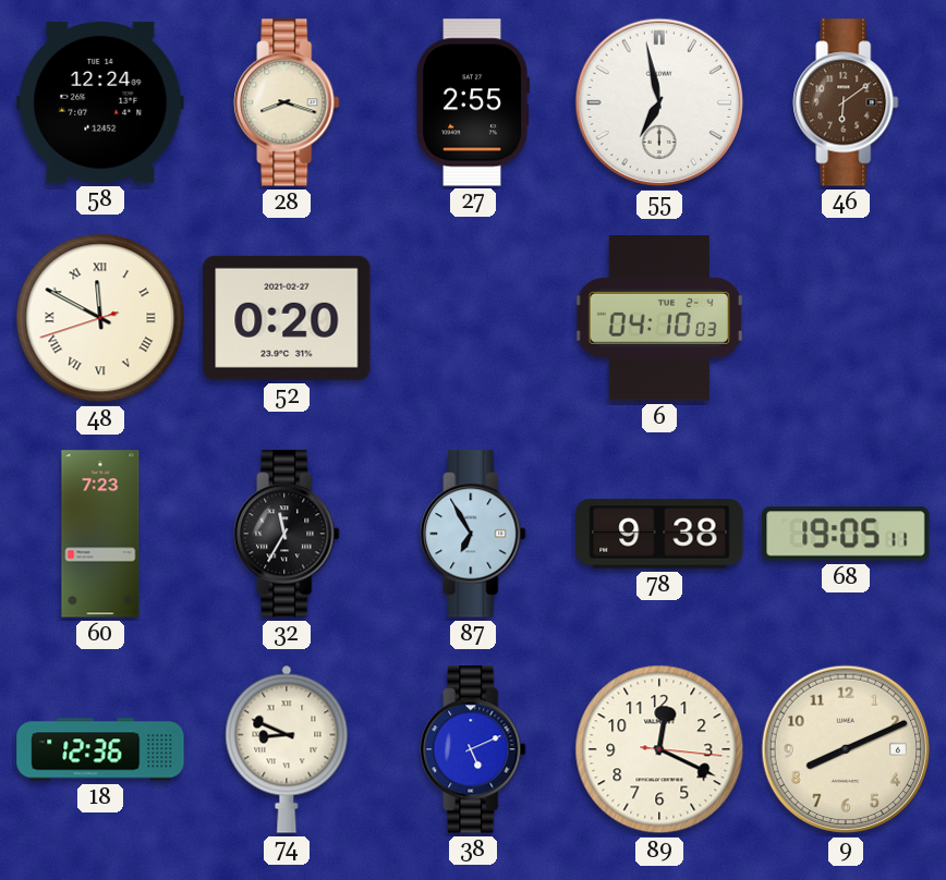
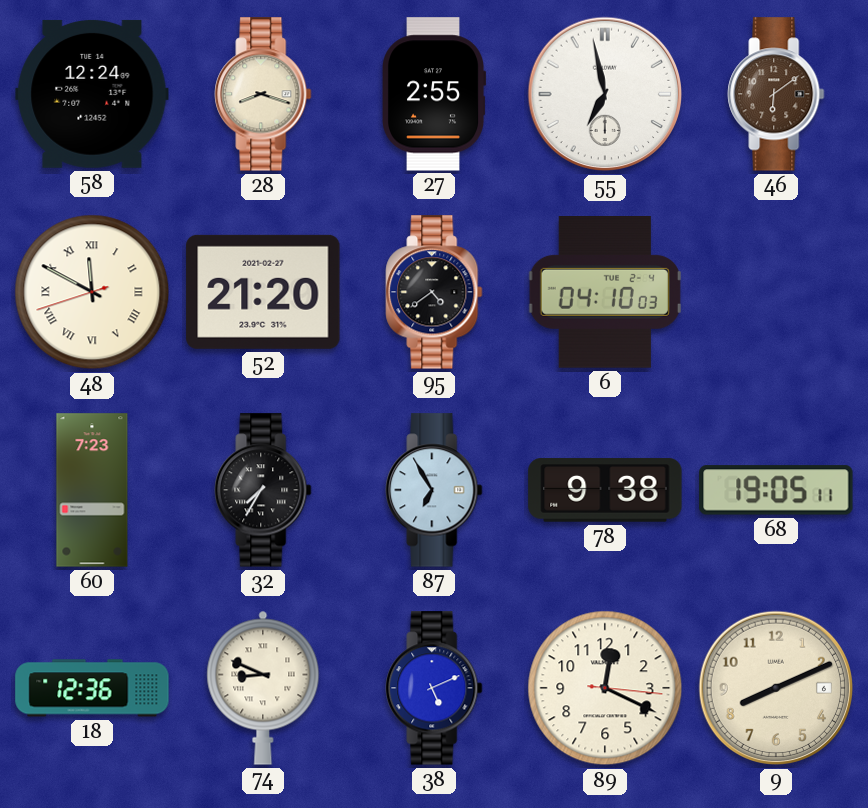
52: 0:20 -> 21:20
95: none -> 4:39
32: 11:35 -> 7:35
